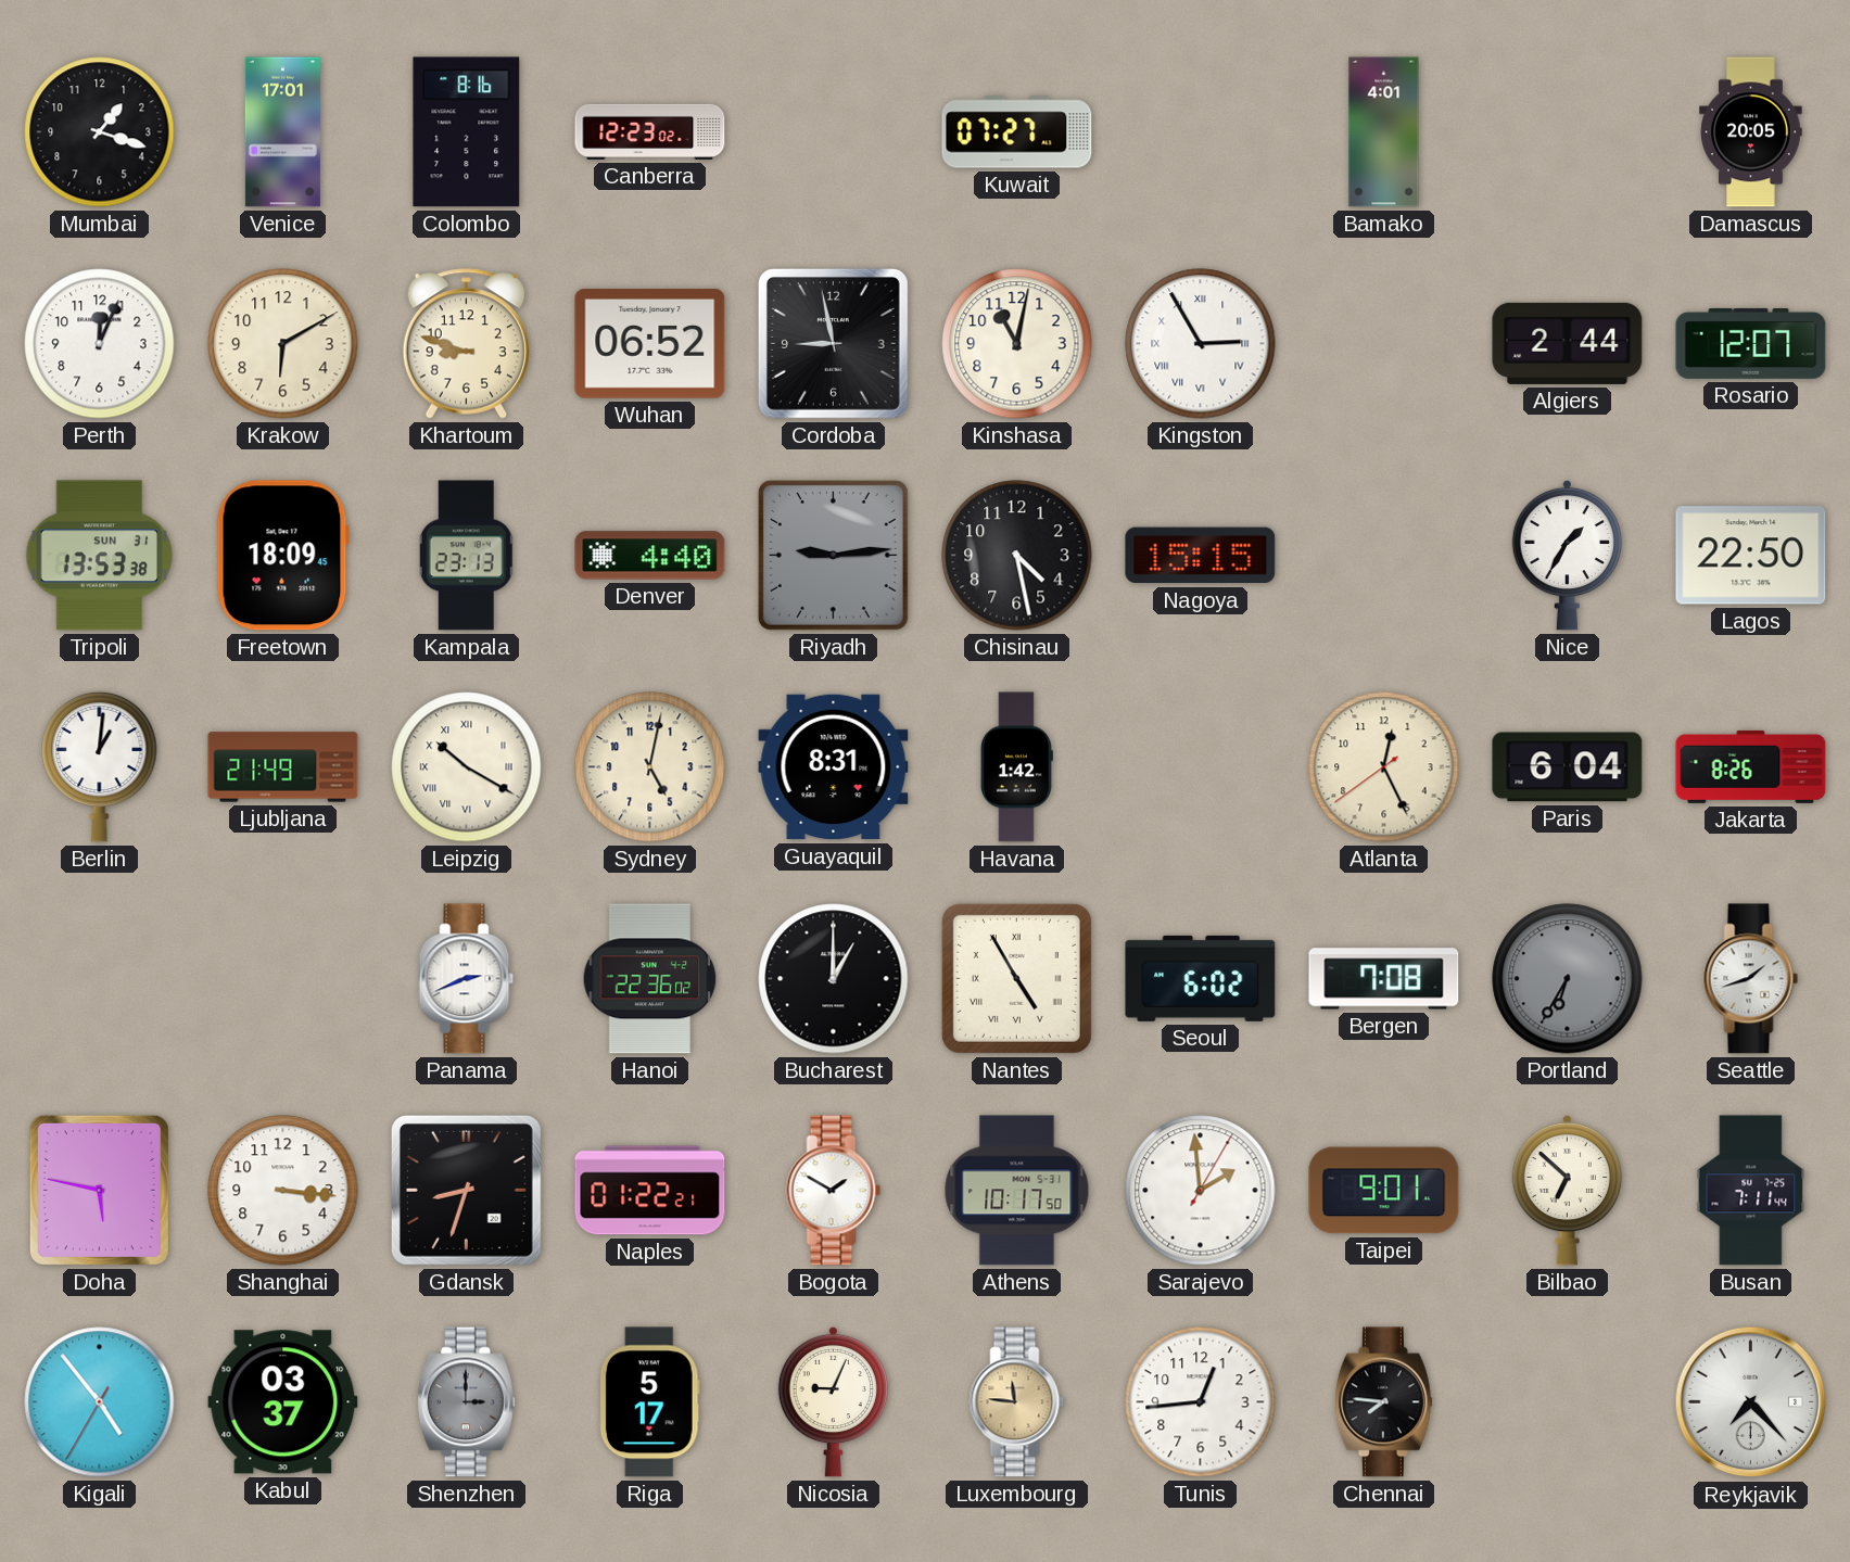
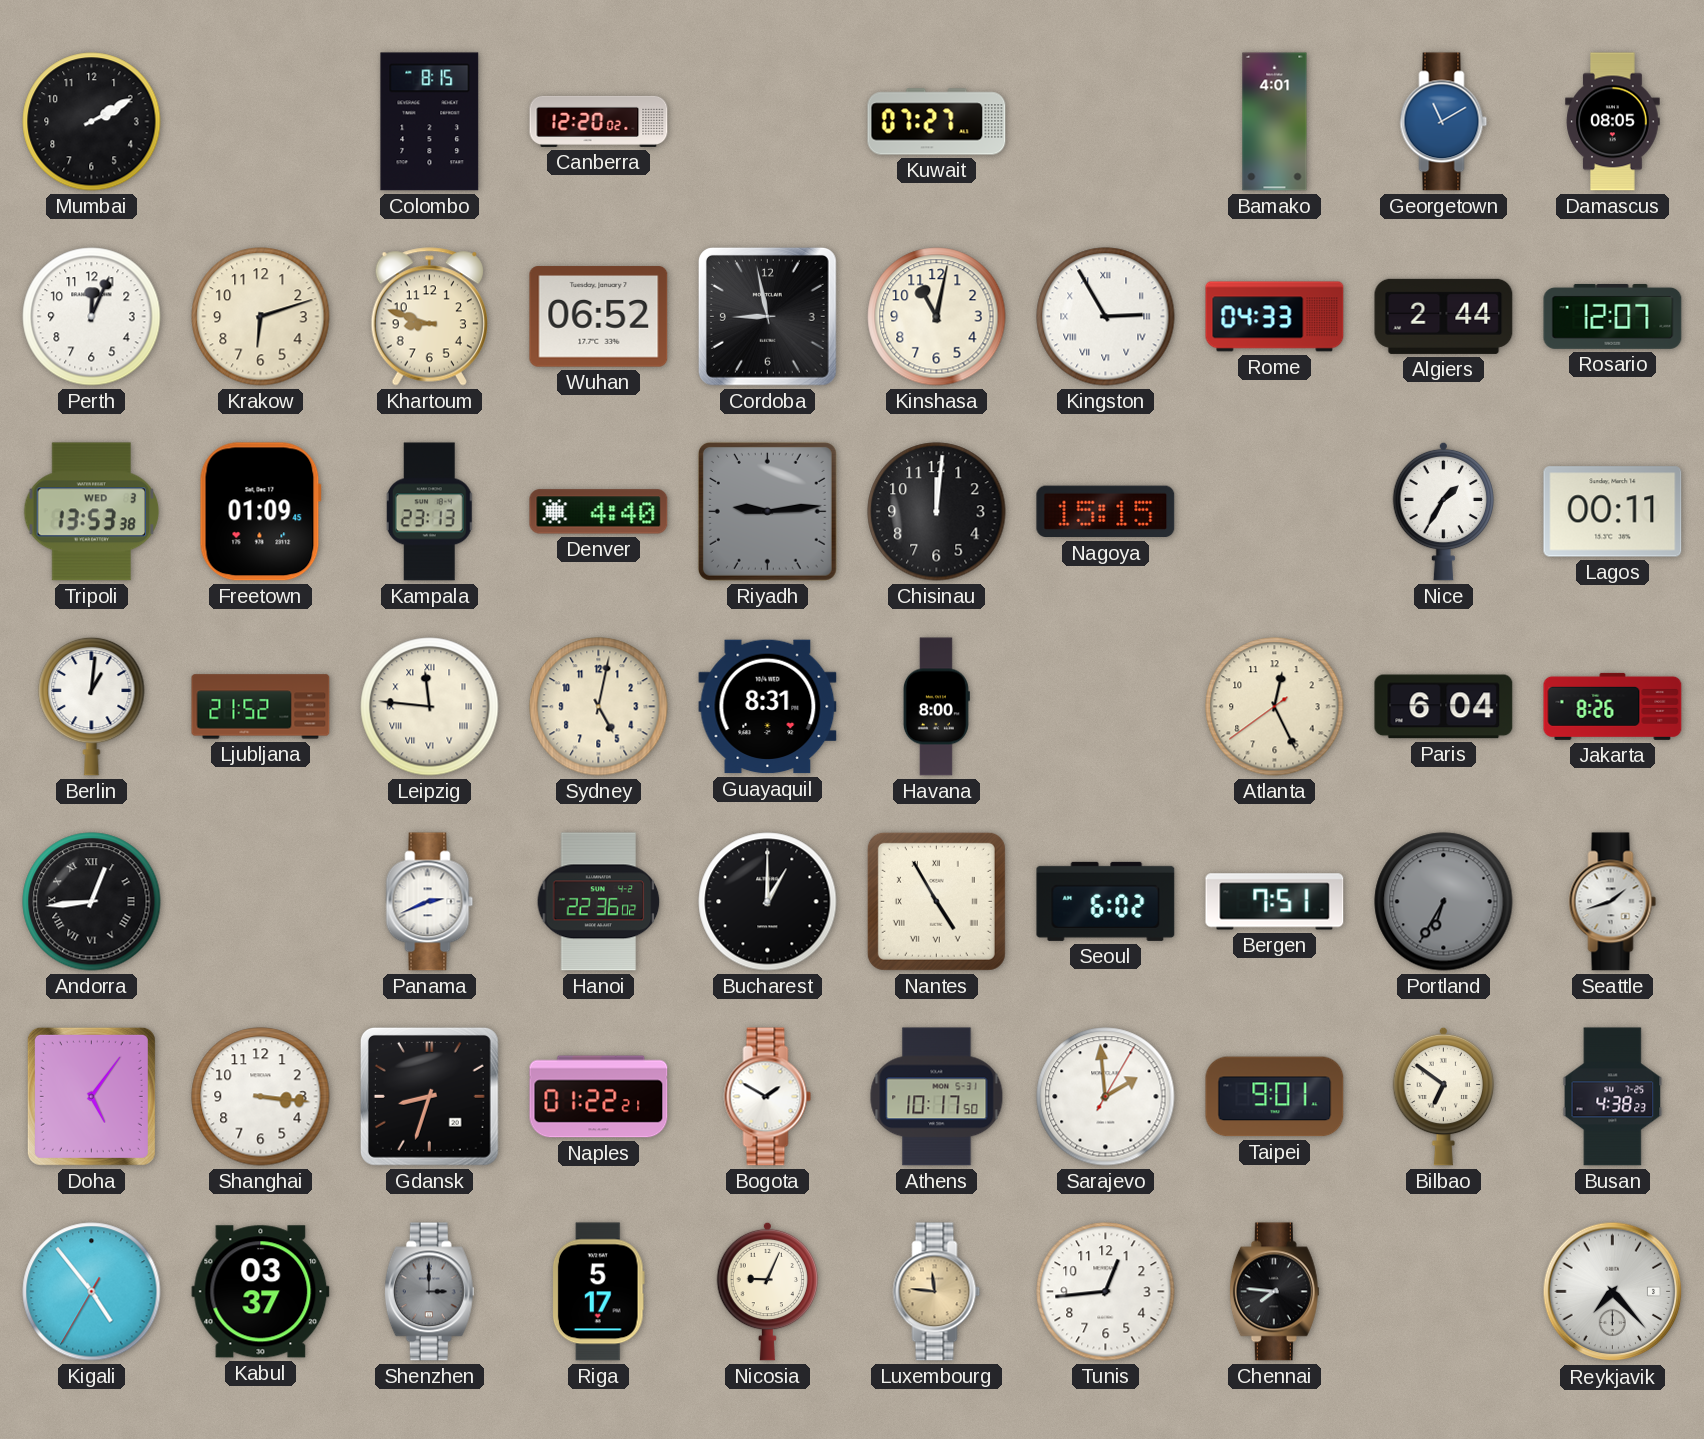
Mumbai: 1:18 -> 2:10
Venice: 17:01 -> none
Colombo: 8:16 -> 8:15
Canberra: 12:23 -> 12:20
Georgetown: none -> 11:10
Damascus: 20:05 -> 08:05
Krakow: 6:10 -> 6:12
Rome: none -> 04:33
Tripoli date: SUN 31 -> WED 3
Freetown: 18:09 -> 01:09
Chisinau: 4:28 -> 12:01
Lagos: 22:50 -> 00:11
Ljubljana: 21:49 -> 21:52
Leipzig: 10:20 -> 11:46
Havana: 1:42 -> 8:00
Andorra: none -> 12:44
Bergen: 7:08 -> 7:51
Doha: 5:47 -> 5:06
Bilbao: 6:52 -> 6:51
Busan: 7:11 -> 4:38
